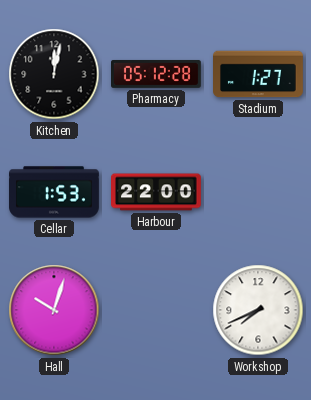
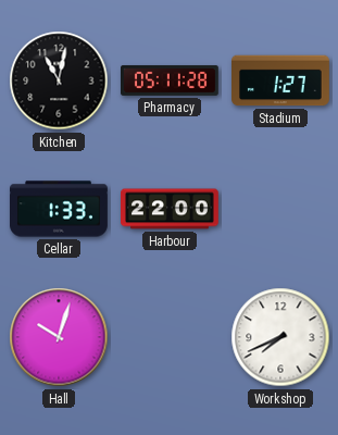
Kitchen: 12:02 -> 11:02
Pharmacy: 05:12 -> 05:11
Cellar: 1:53 -> 1:33
